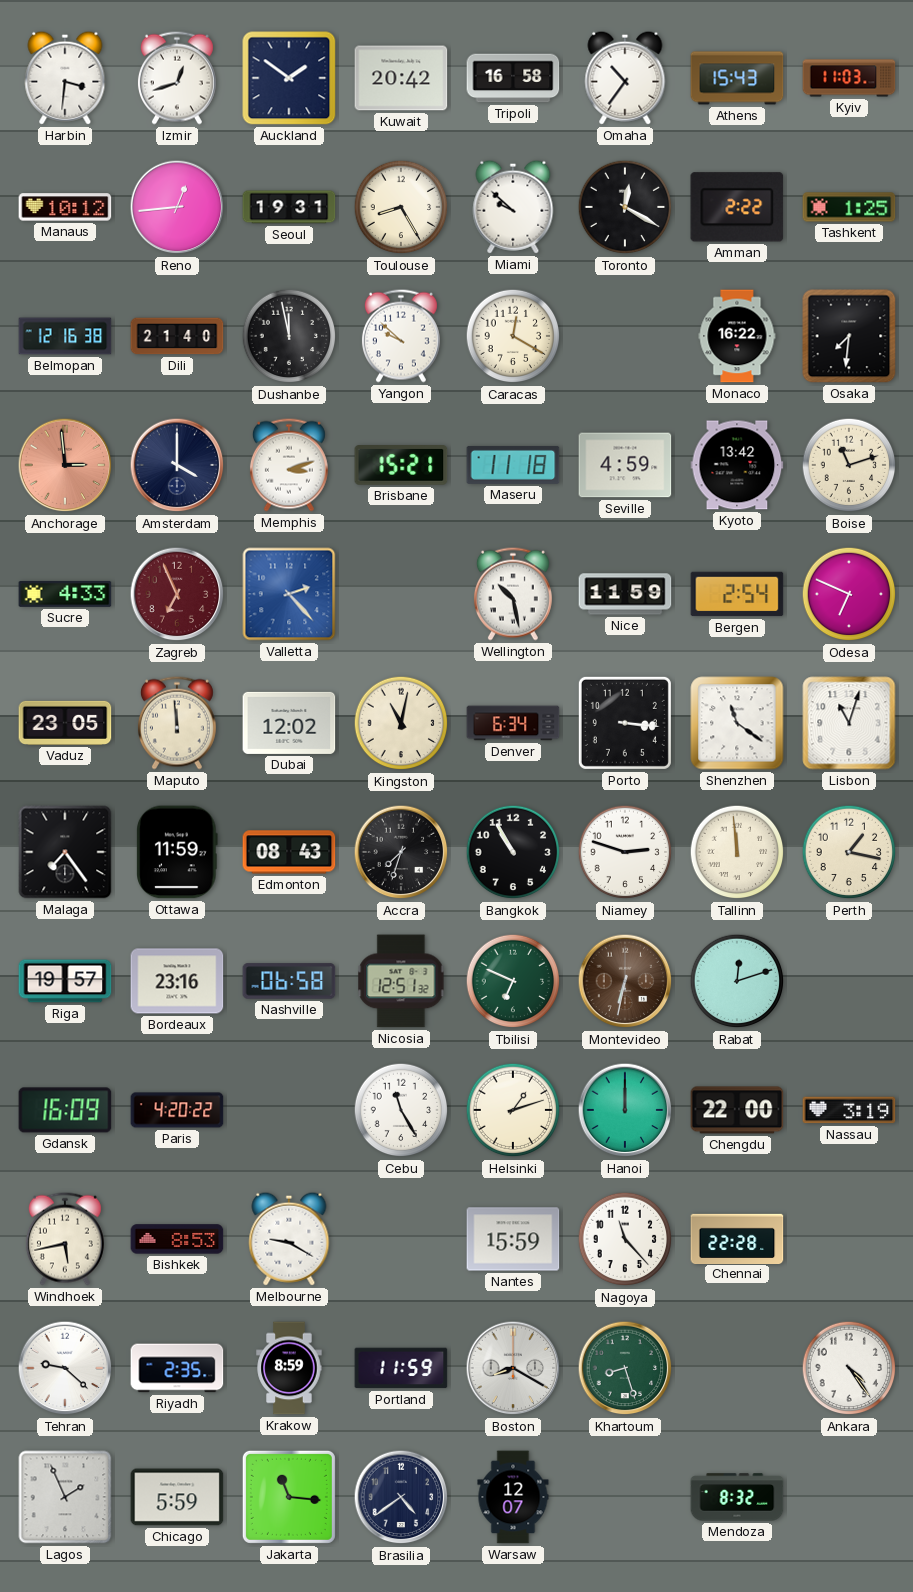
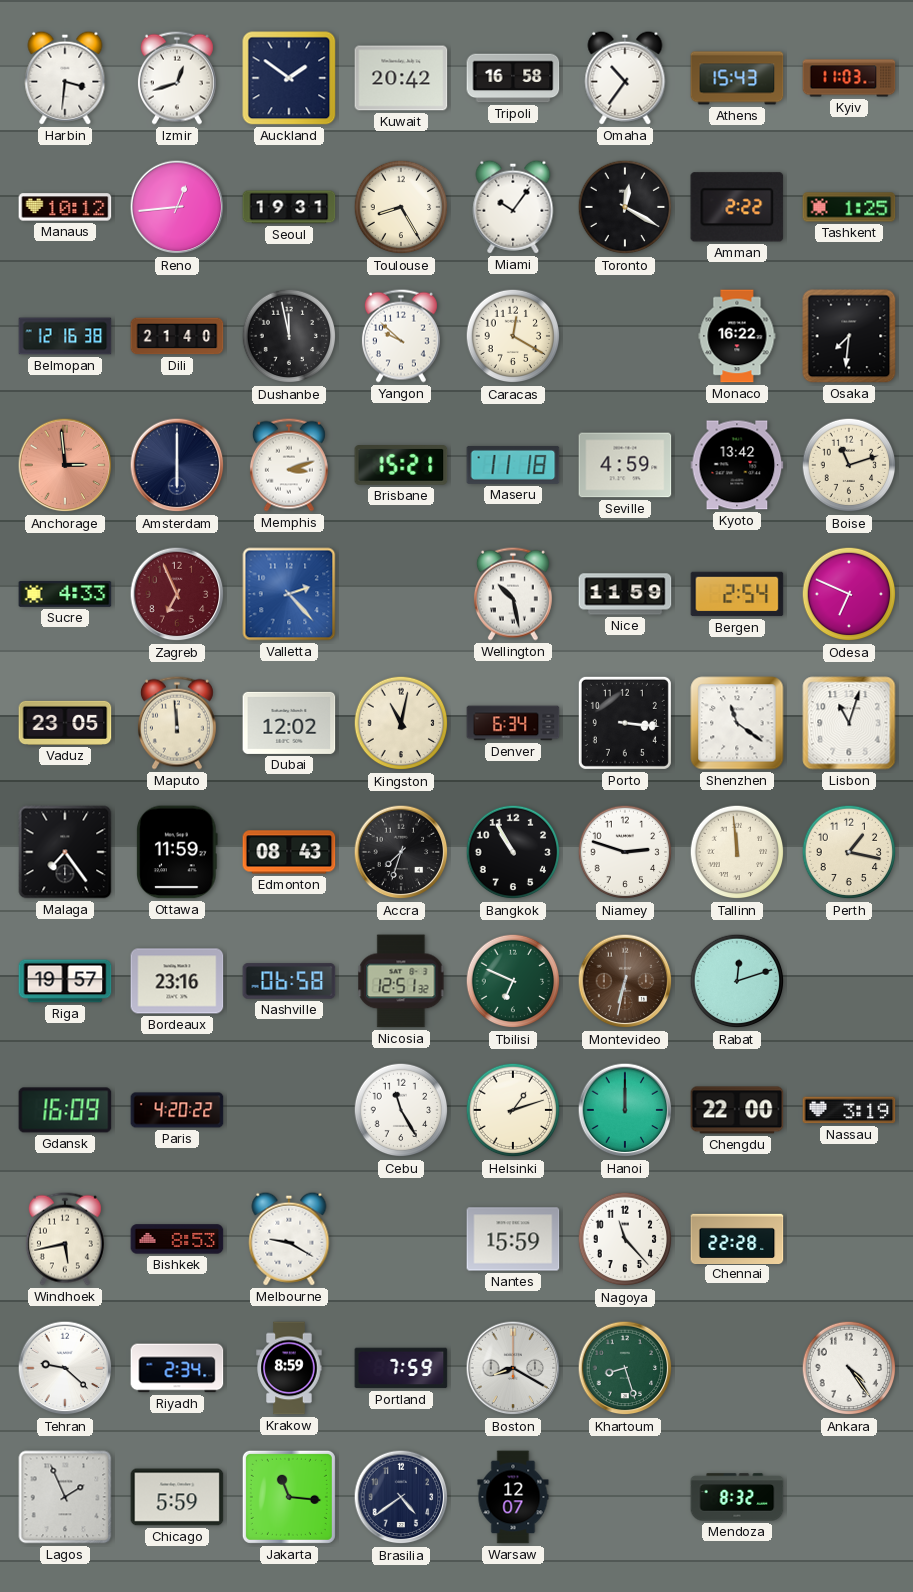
Miami: 9:52 -> 10:06
Amsterdam: 4:00 -> 6:00
Riyadh: 2:35 -> 2:34
Portland: 11:59 -> 7:59
